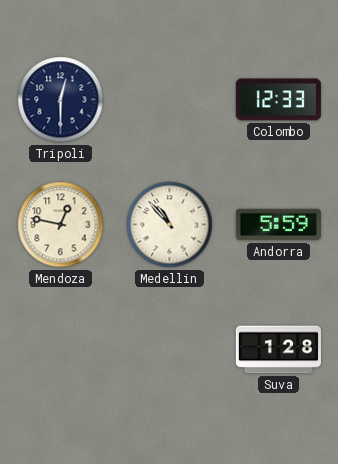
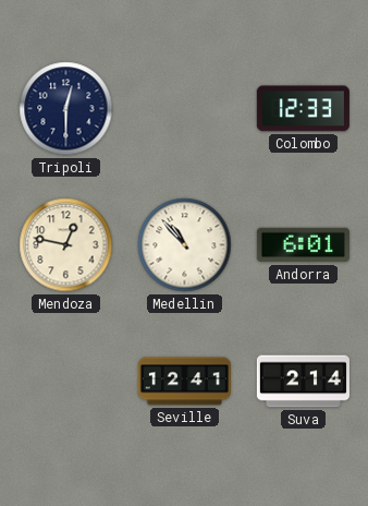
Andorra: 5:59 -> 6:01
Seville: none -> 12:41
Suva: 1:28 -> 2:14
